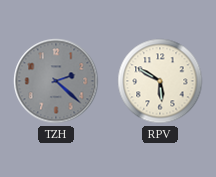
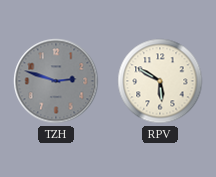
TZH: 2:22 -> 2:48
